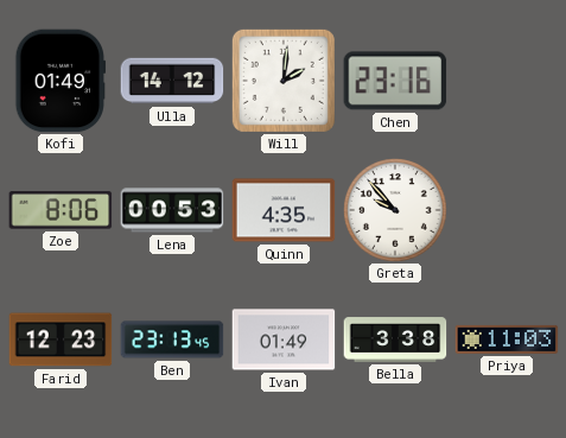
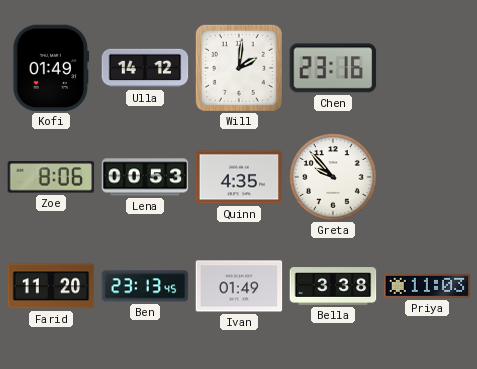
Farid: 12:23 -> 11:20
